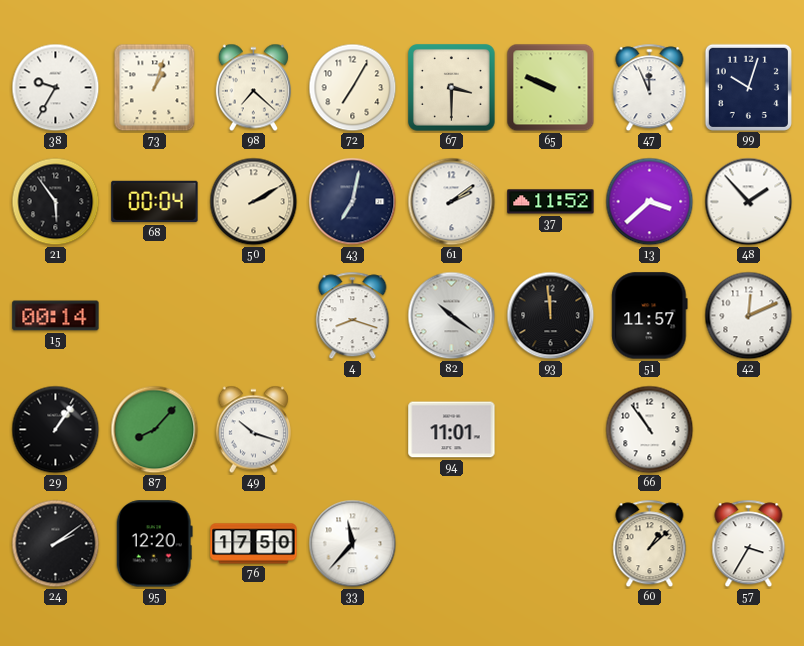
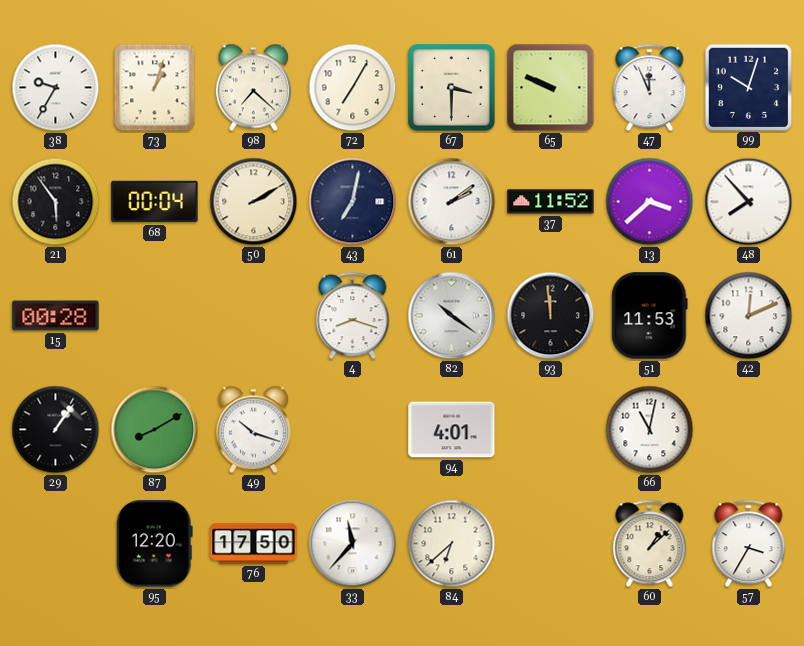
48: 1:53 -> 7:53
15: 00:14 -> 00:28
51: 11:57 -> 11:53
87: 8:07 -> 8:10
94: 11:01 -> 4:01
66: 10:54 -> 11:02
24: 2:09 -> none
84: none -> 6:38
